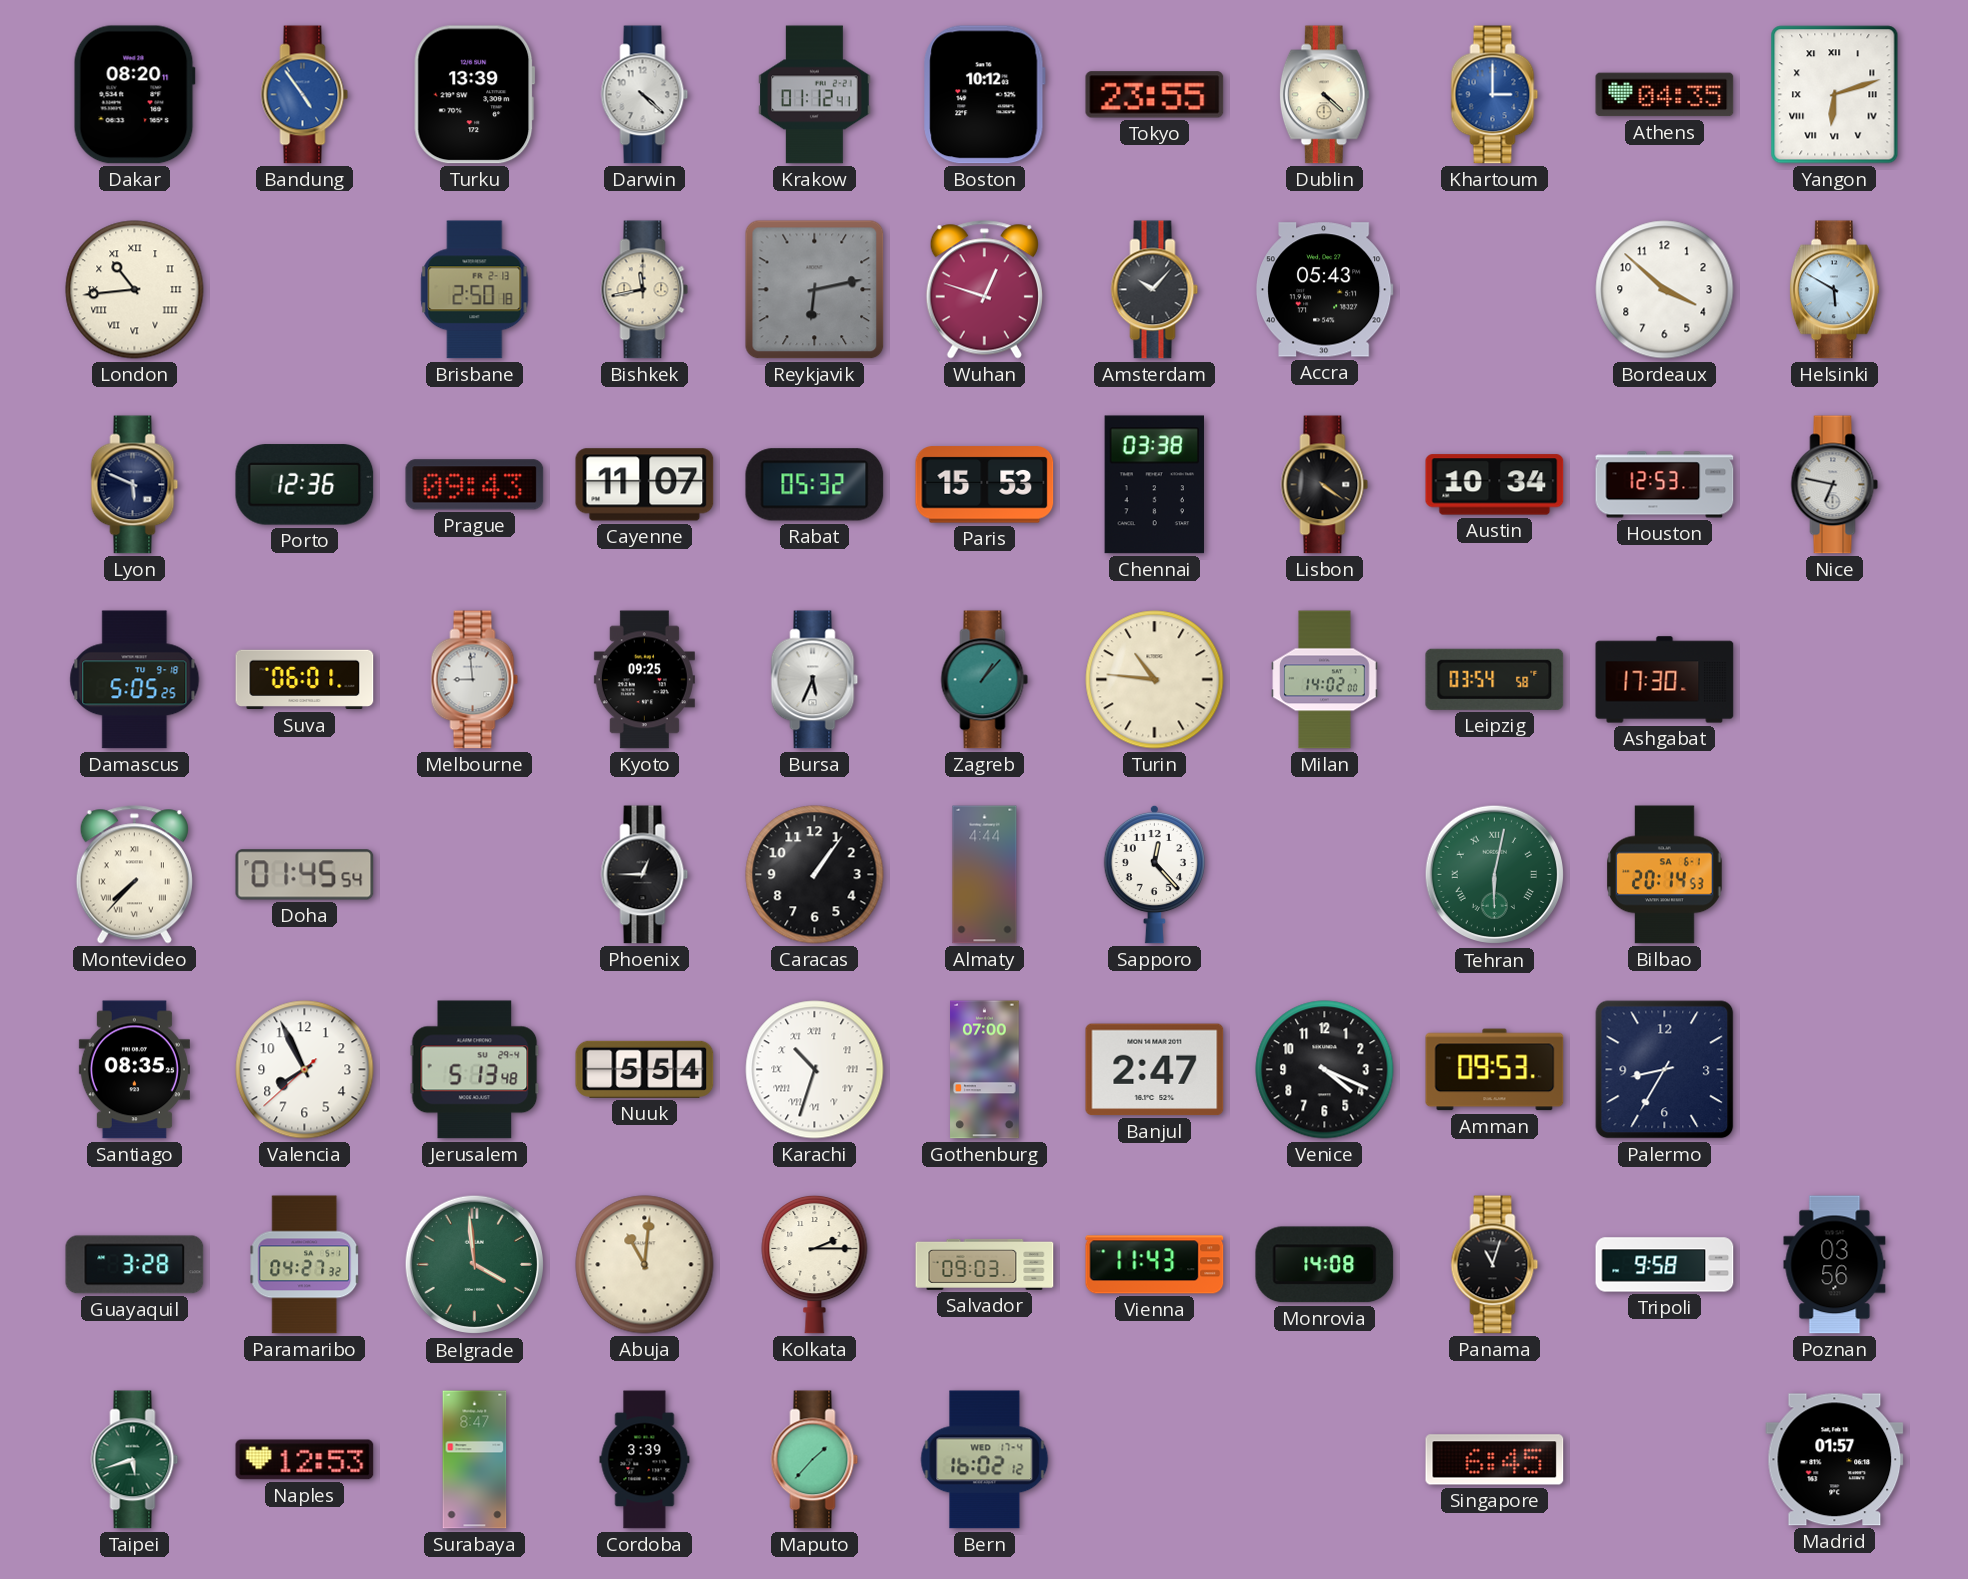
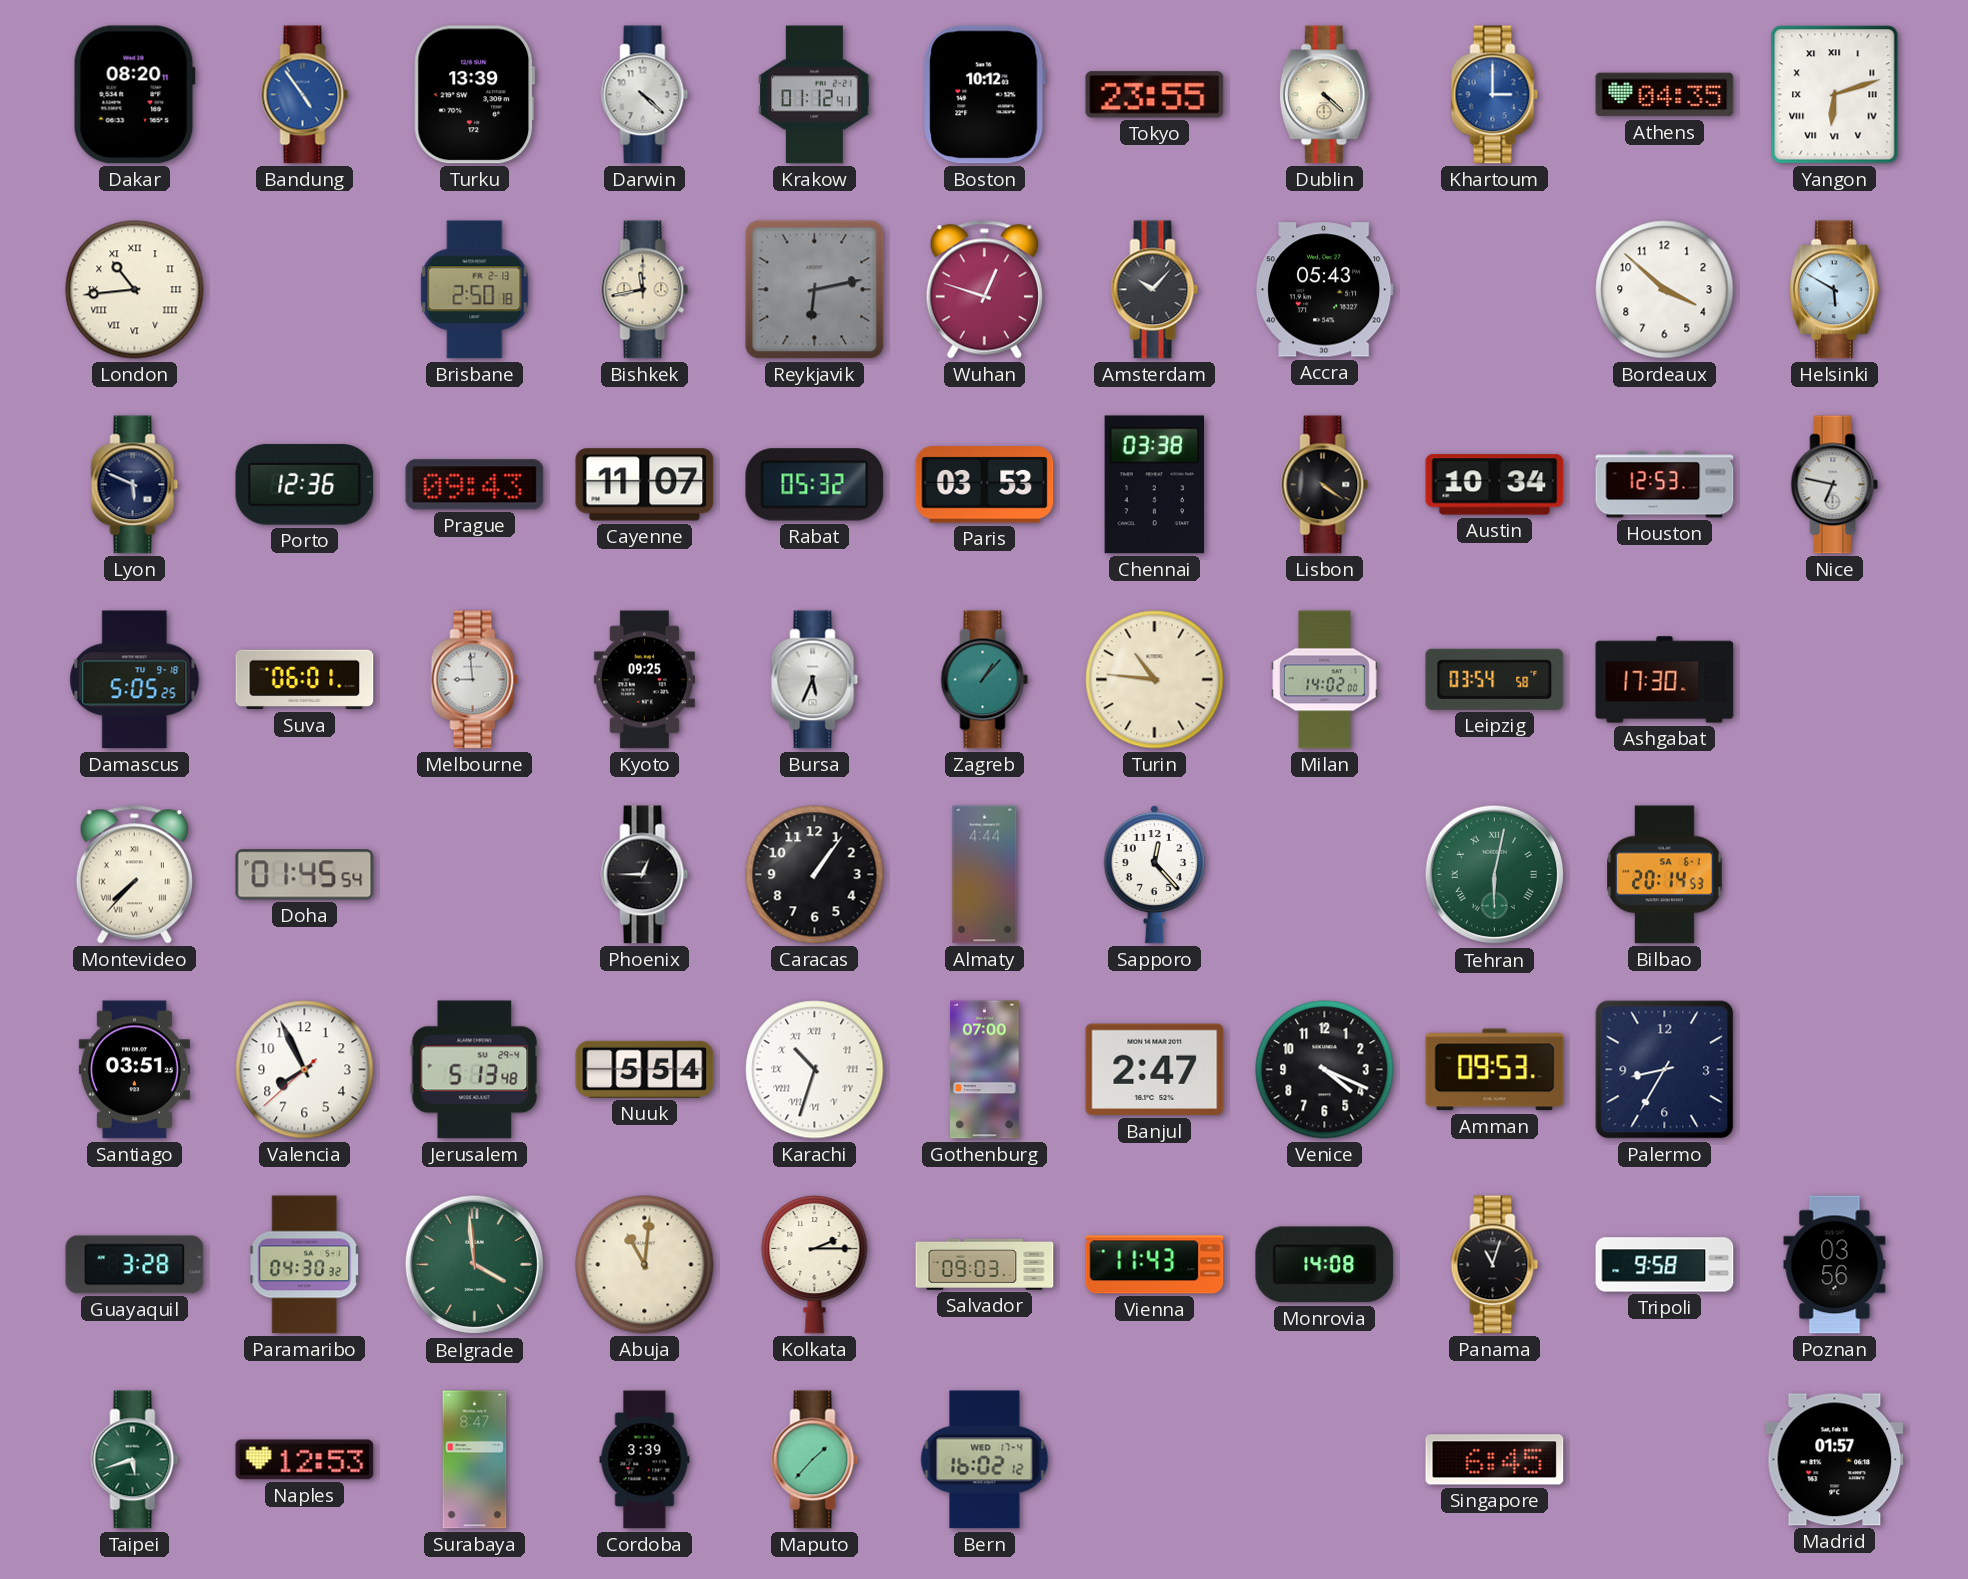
Paris: 15:53 -> 03:53
Santiago: 08:35 -> 03:51
Paramaribo: 04:27 -> 04:30
